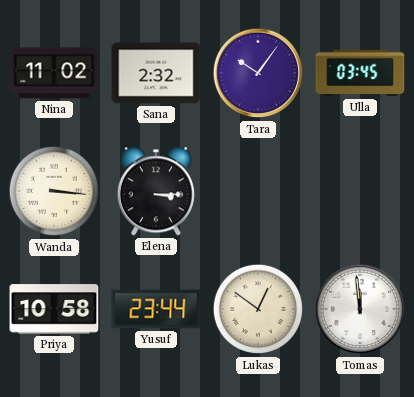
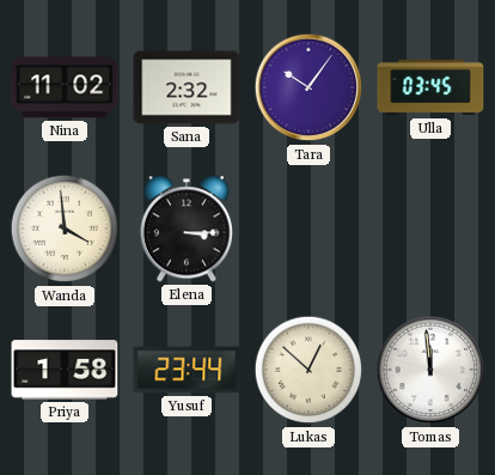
Wanda: 3:16 -> 3:59
Priya: 10:58 -> 1:58
Lukas: 12:51 -> 12:52
